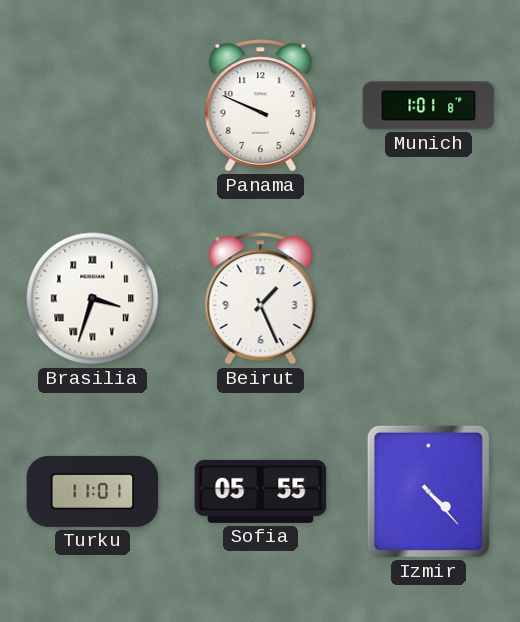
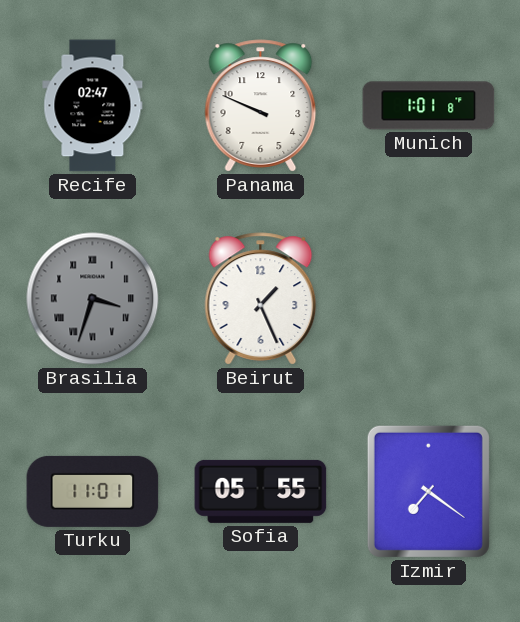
Recife: none -> 02:47
Brasilia dial: white -> grey
Izmir: 4:23 -> 7:21
